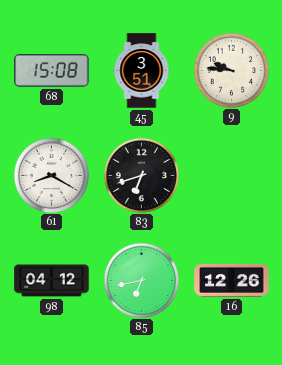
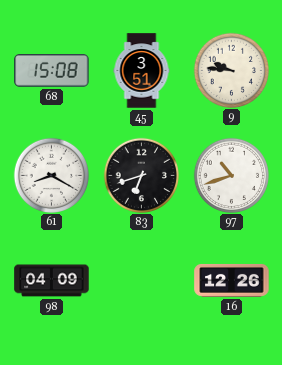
97: none -> 10:42
98: 04:12 -> 04:09
85: 6:43 -> none
